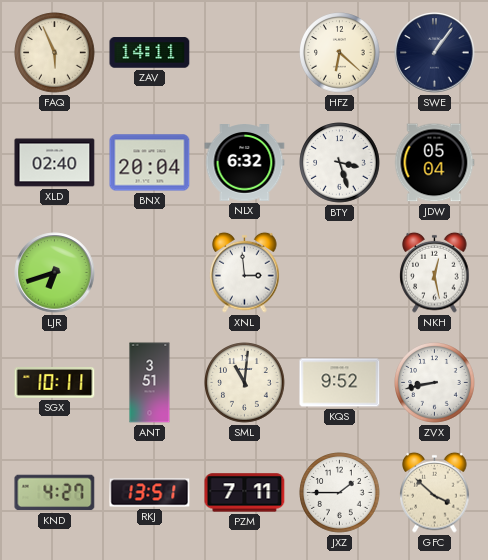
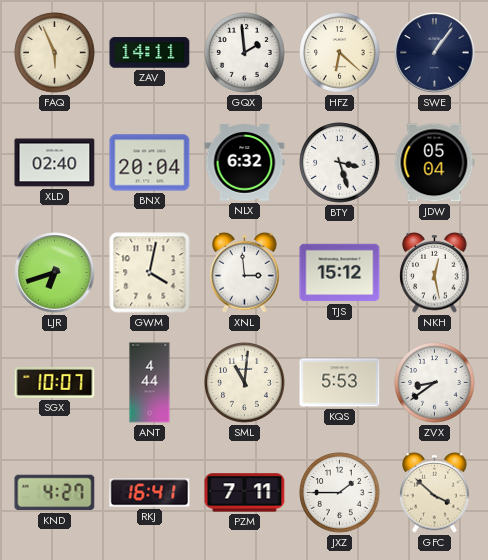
GQX: none -> 1:59
GWM: none -> 4:02
TJS: none -> 15:12
SGX: 10:11 -> 10:07
ANT: 3:51 -> 4:44
KQS: 9:52 -> 5:53
ZVX: 8:43 -> 8:39
RKJ: 13:51 -> 16:41
